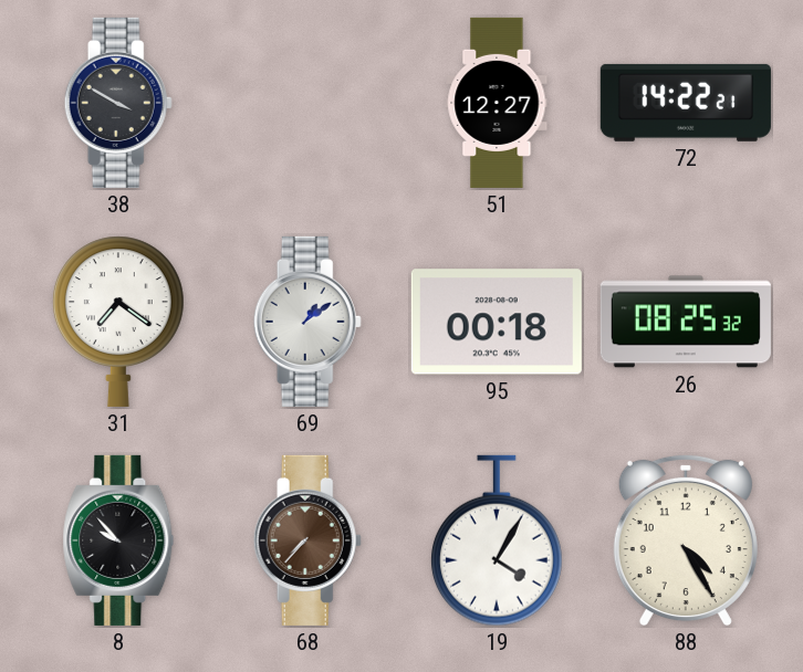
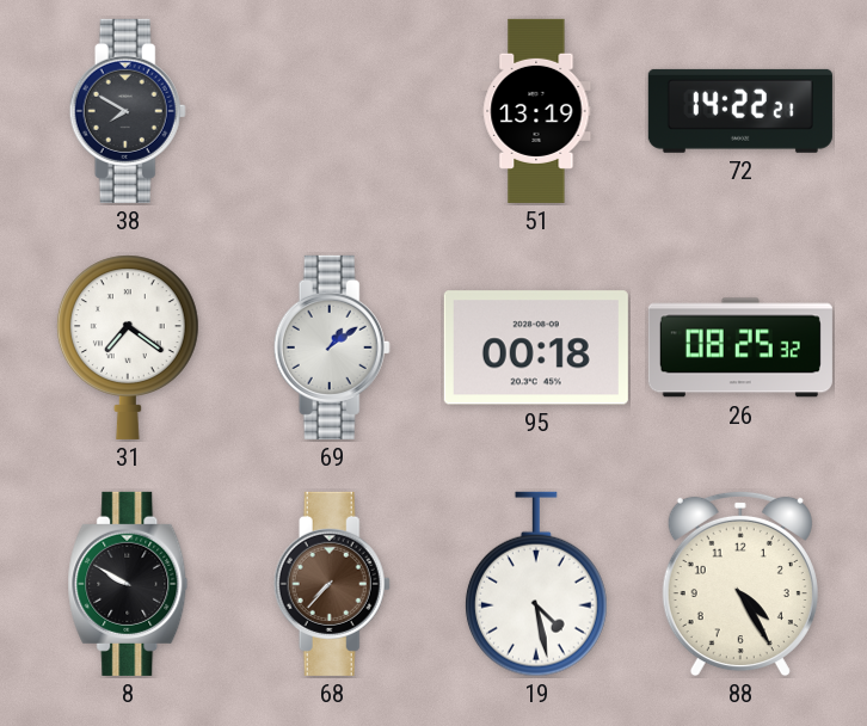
38: 3:50 -> 7:50
51: 12:27 -> 13:19
8: 9:53 -> 9:50
19: 4:05 -> 4:28
